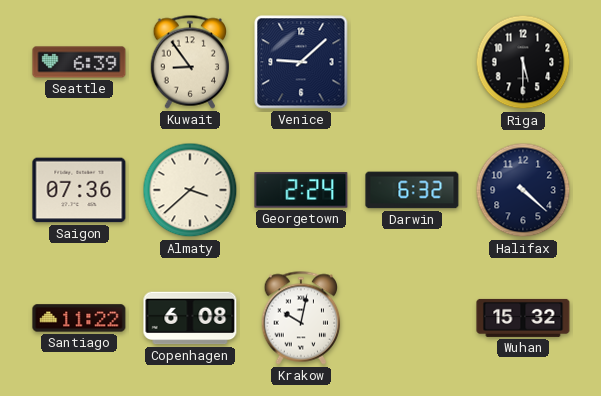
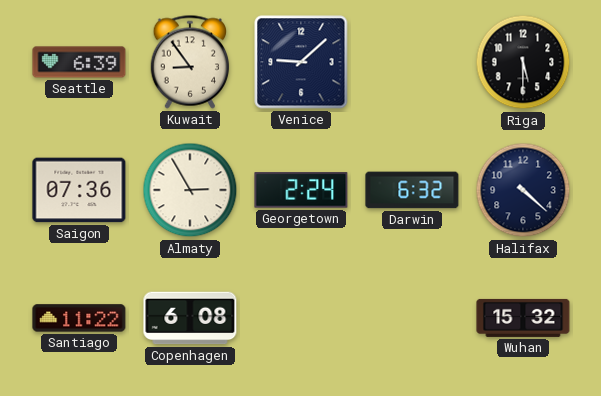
Almaty: 3:38 -> 2:55
Krakow: 10:02 -> none
